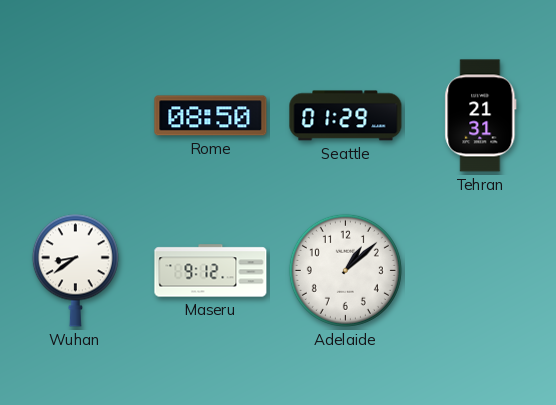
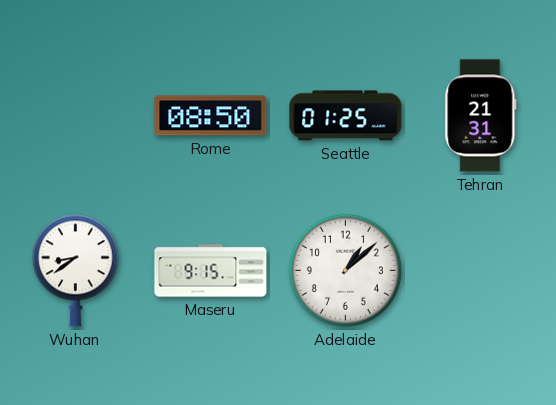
Seattle: 01:29 -> 01:25
Maseru: 9:12 -> 9:15
